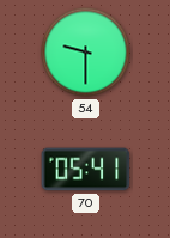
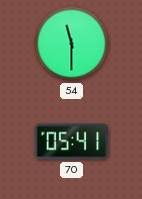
54: 9:30 -> 11:30
